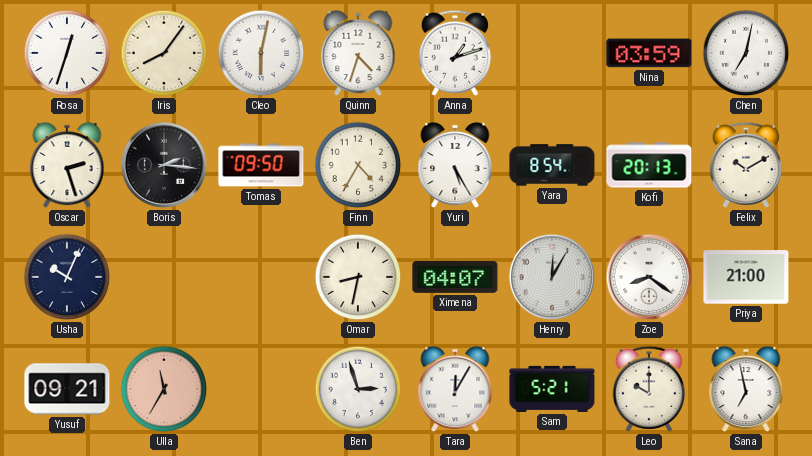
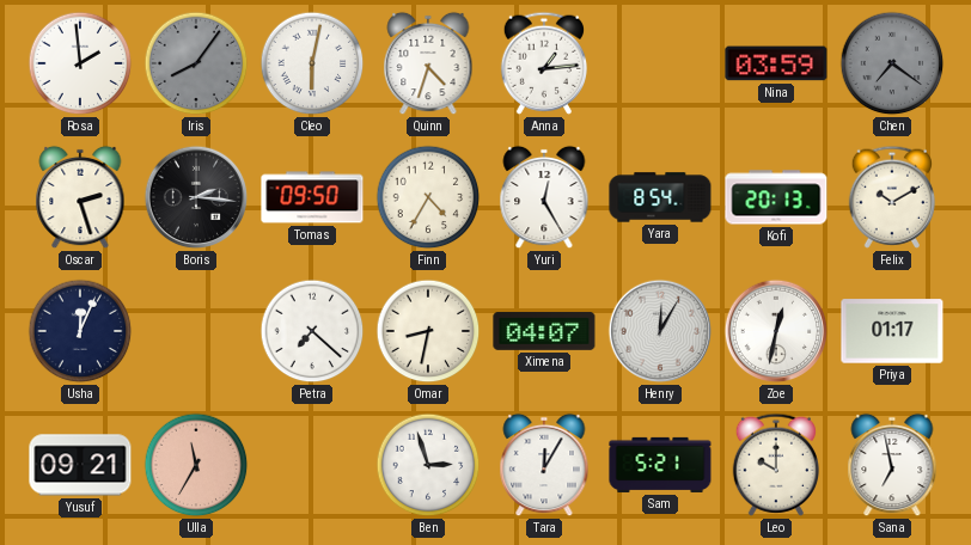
Rosa: 12:33 -> 1:59
Iris dial: cream -> grey
Anna: 1:12 -> 1:14
Chen: 7:02 -> 7:21
Chen dial: white -> grey
Yuri: 5:25 -> 12:25
Usha: 10:04 -> 12:04
Petra: none -> 7:22
Zoe: 8:21 -> 12:32
Priya: 21:00 -> 01:17
